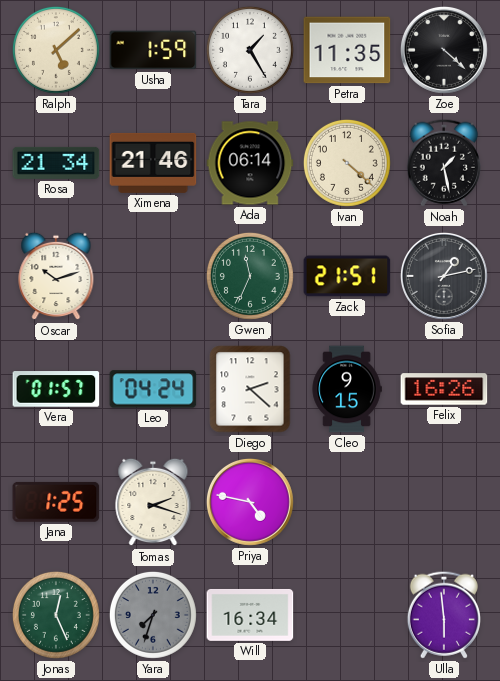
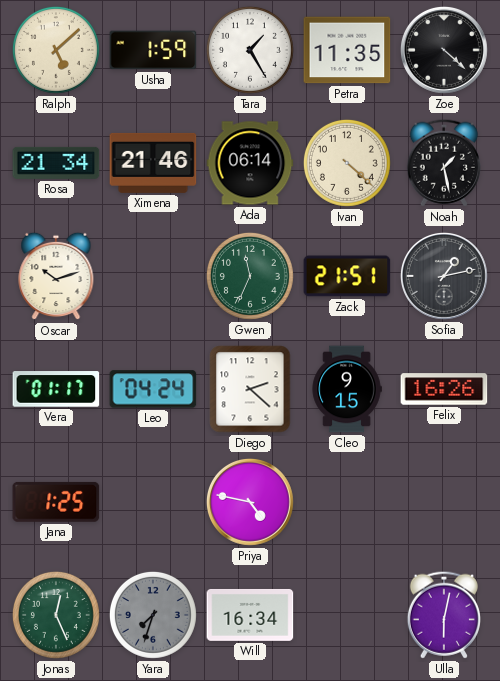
Vera: 01:57 -> 01:17
Tomas: 2:18 -> none
Ulla: 5:59 -> 6:02
